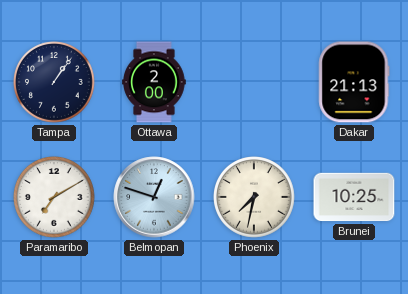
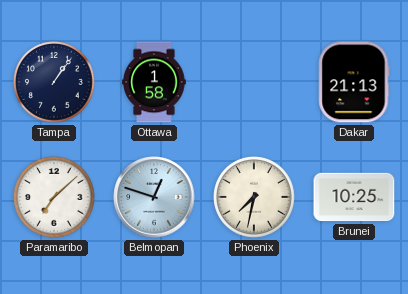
Ottawa: 2:00 -> 1:58
Paramaribo: 7:10 -> 7:08
